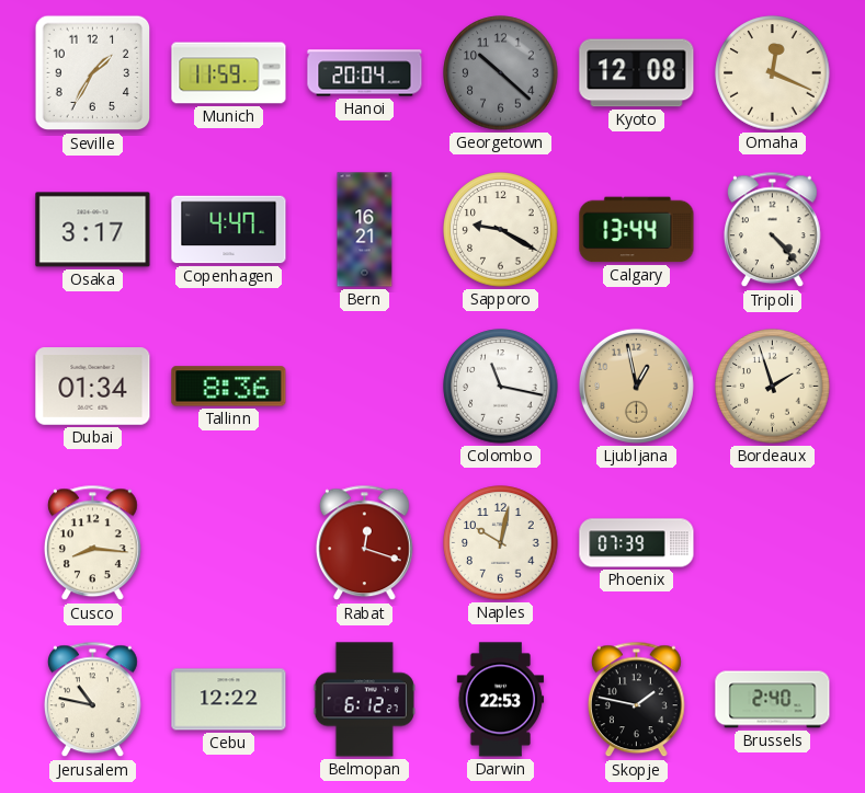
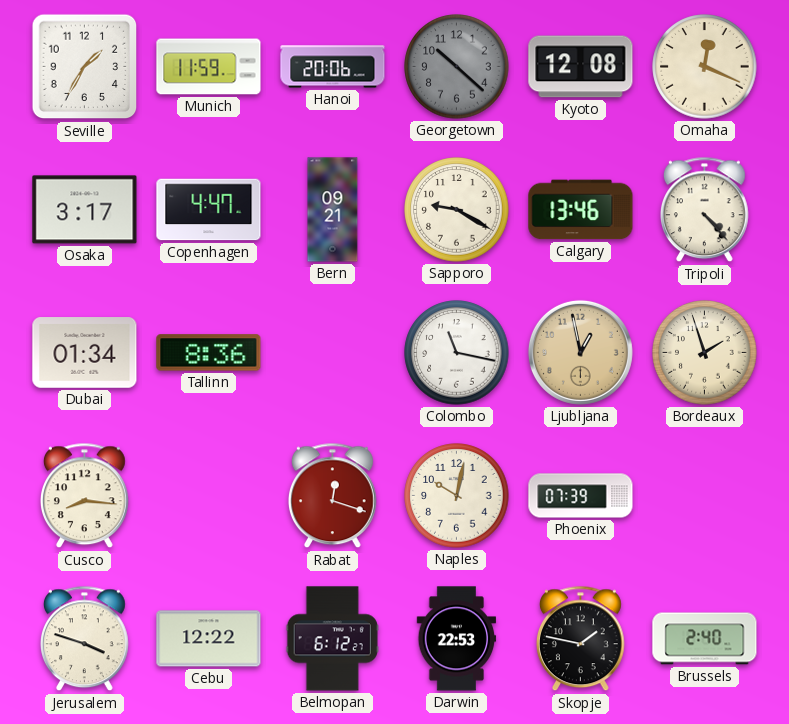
Hanoi: 20:04 -> 20:06
Bern: 16:21 -> 09:21
Calgary: 13:44 -> 13:46
Jerusalem: 10:47 -> 3:48
